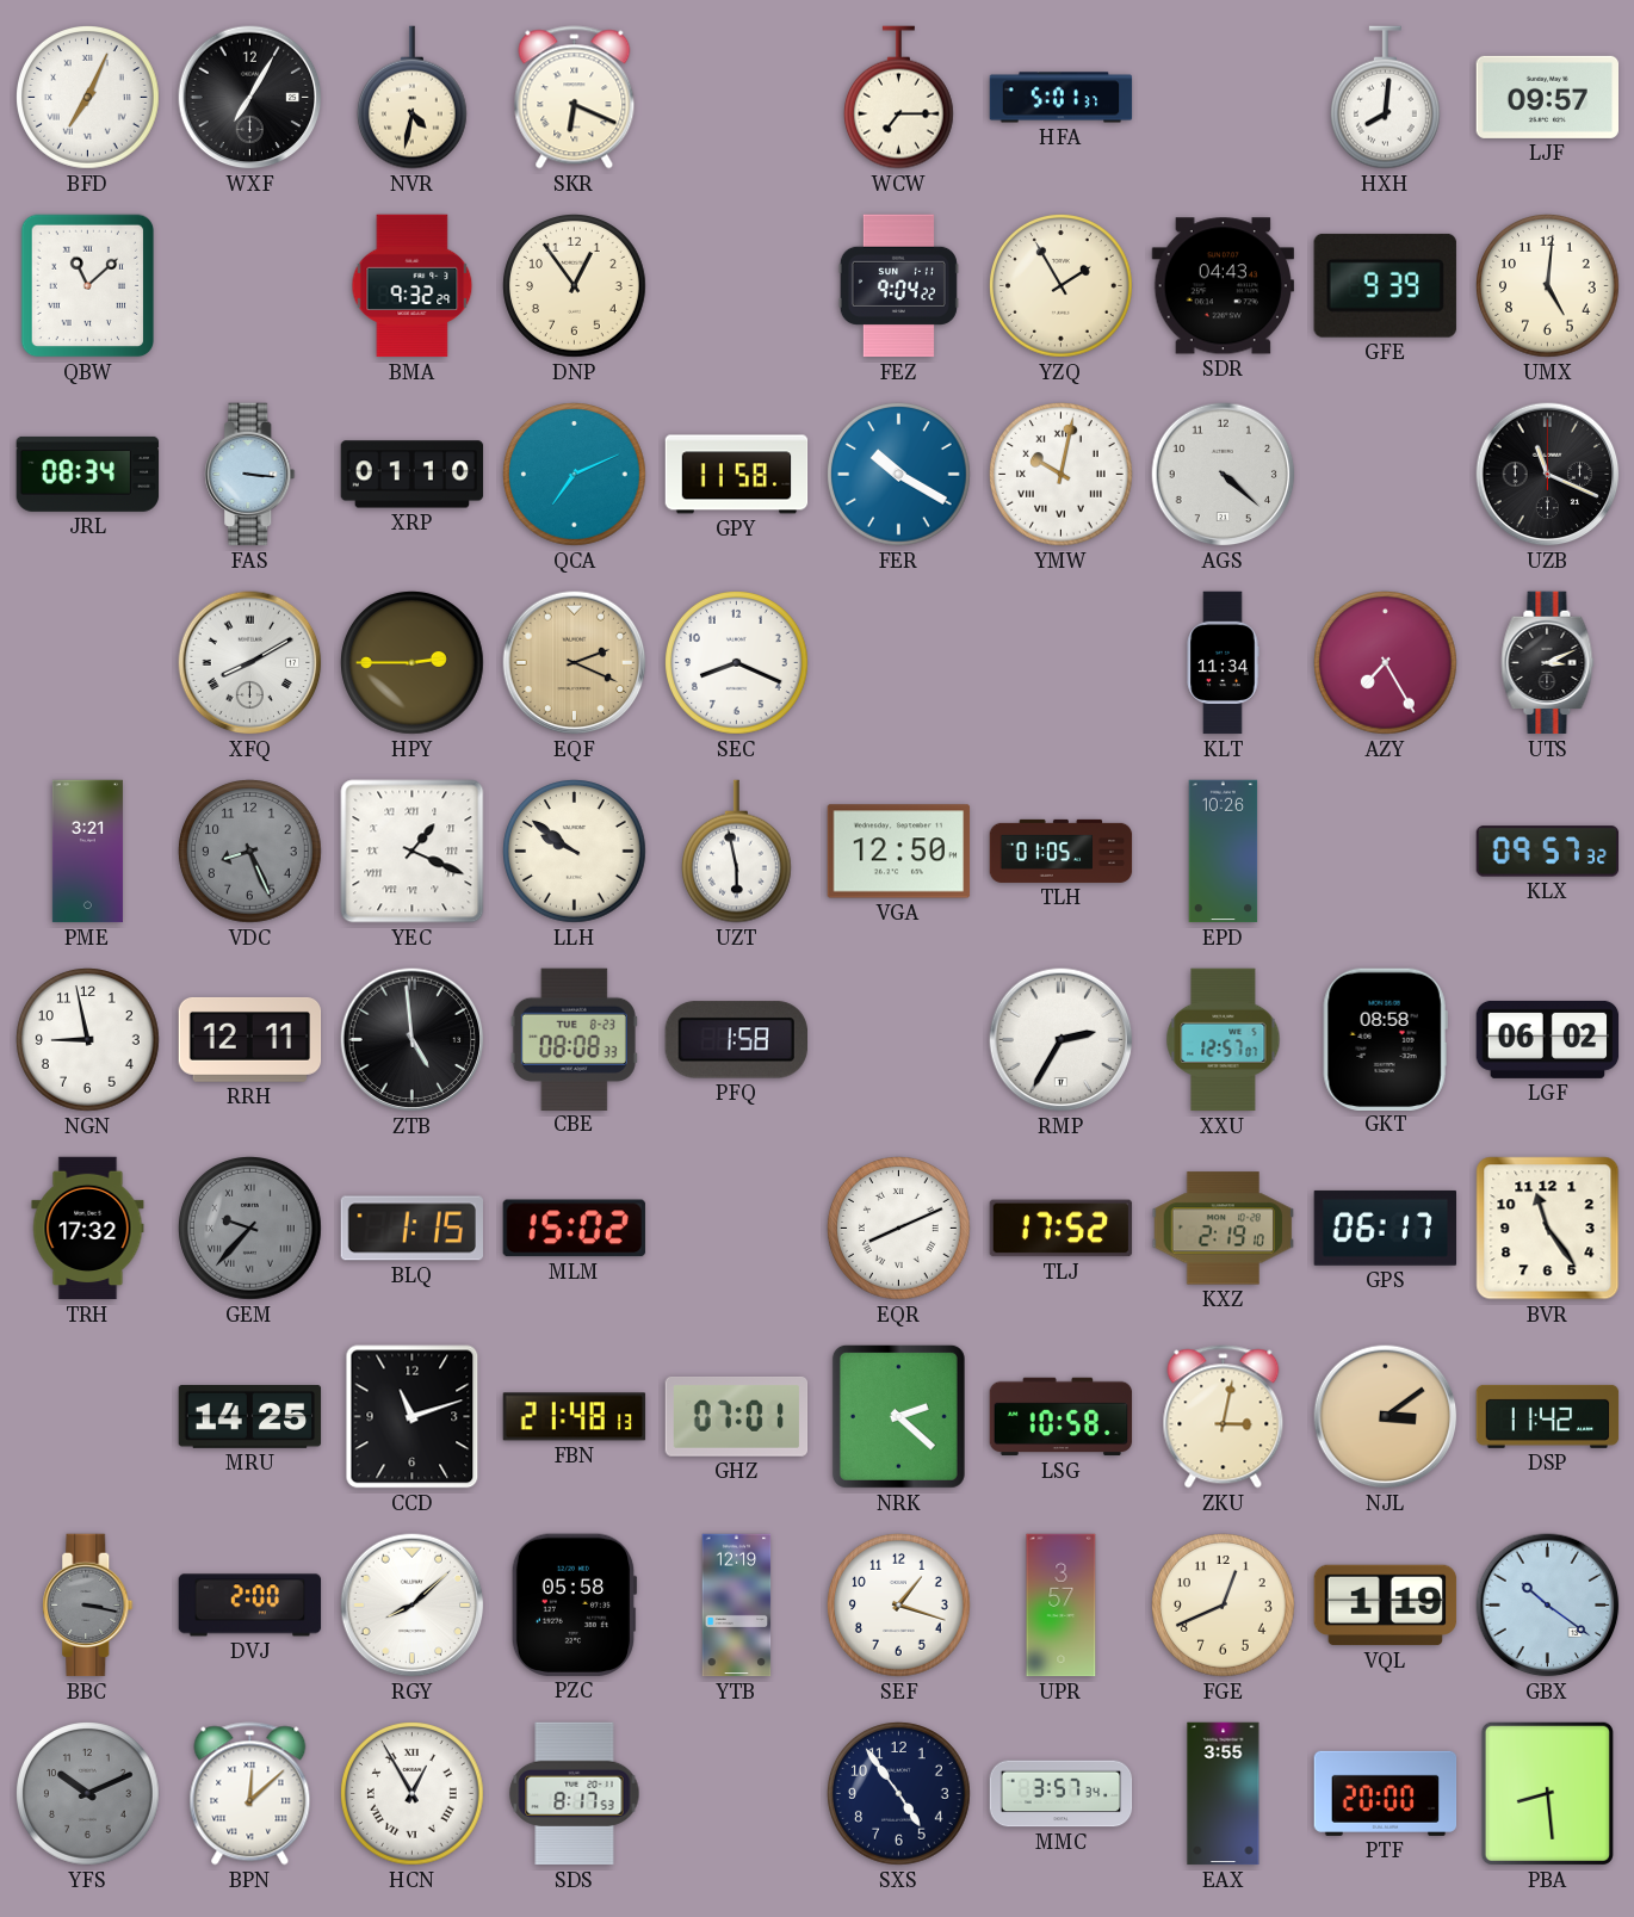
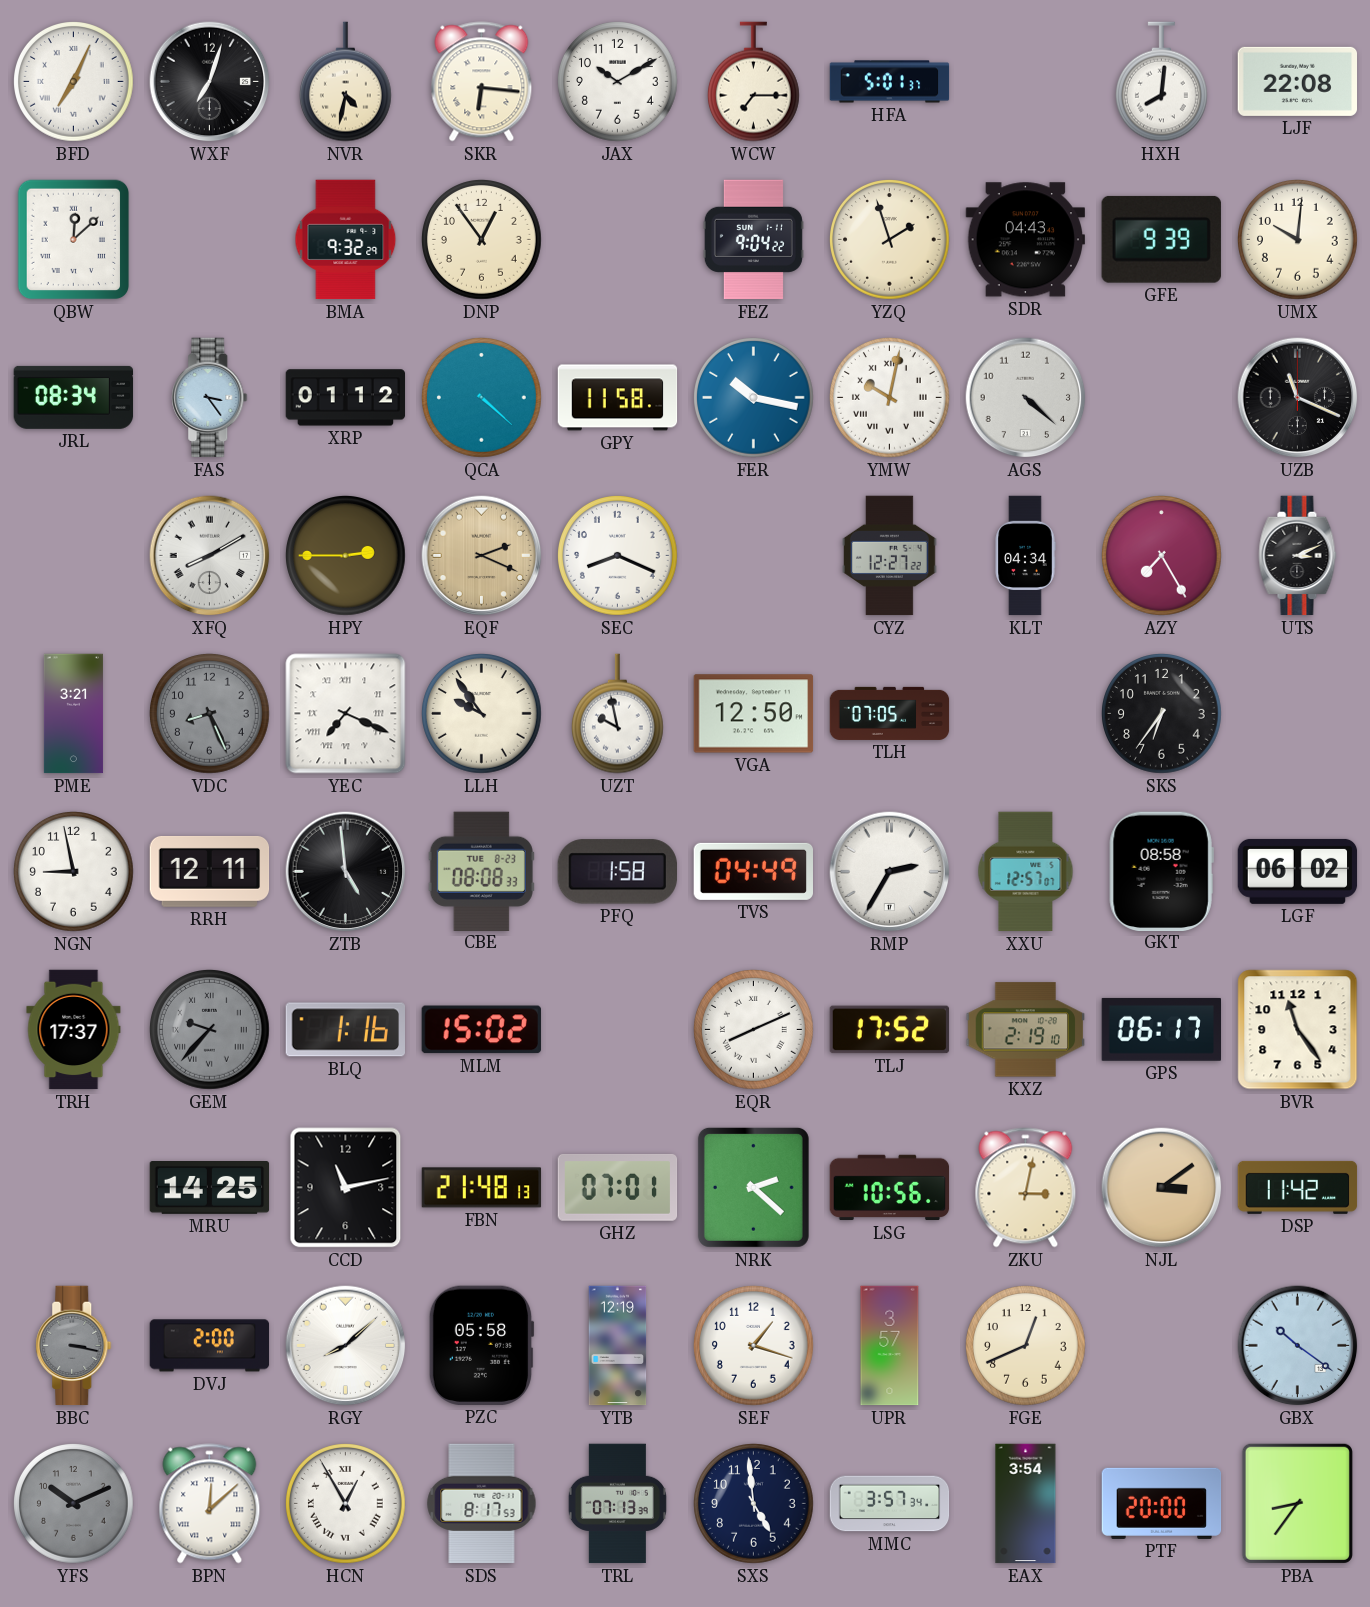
WXF: 7:05 -> 7:03
SKR: 6:19 -> 6:16
JAX: none -> 10:10
LJF: 09:57 -> 22:08
QBW: 11:08 -> 12:08
YZQ: 1:55 -> 1:57
UMX: 5:01 -> 10:01
FAS: 3:16 -> 3:24
XRP: 01:10 -> 01:12
QCA: 7:11 -> 4:22
FER: 10:20 -> 10:17
CYZ: none -> 12:27
KLT: 11:34 -> 04:34
YEC: 1:19 -> 7:19
LLH: 9:51 -> 9:54
UZT: 5:58 -> 9:58
TLH: 01:05 -> 07:05
EPD: 10:26 -> none
SKS: none -> 6:36
KLX: 09:57 -> none
TVS: none -> 04:49
TRH: 17:32 -> 17:37
BLQ: 1:15 -> 1:16
CCD: 11:12 -> 11:13
LSG: 10:58 -> 10:56
VQL: 1:19 -> none
TRL: none -> 07:13
SXS: 4:54 -> 4:59
EAX: 3:55 -> 3:54
PBA: 8:29 -> 8:36
